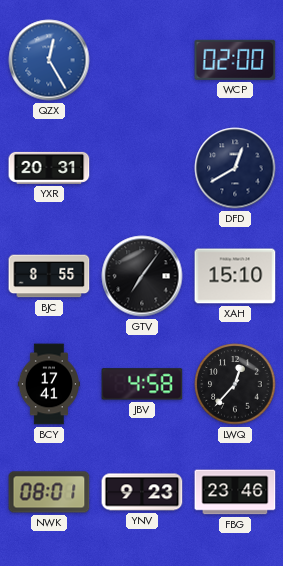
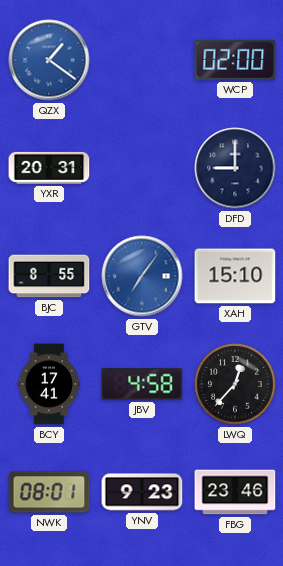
QZX: 12:25 -> 1:21
DFD: 12:40 -> 9:00
GTV dial: black -> blue
